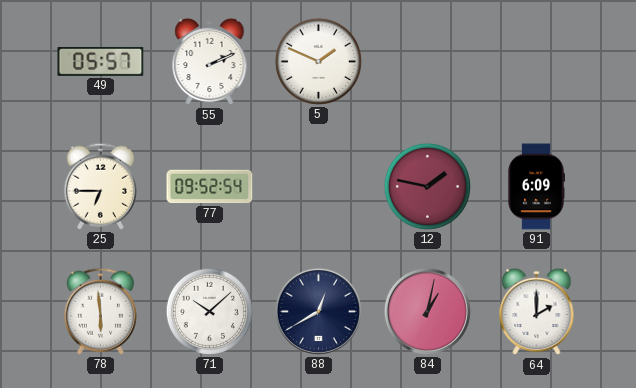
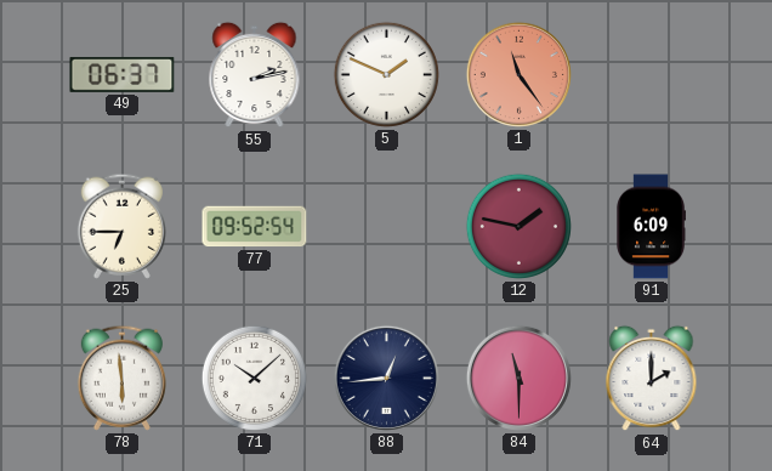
49: 05:57 -> 06:37
55: 2:11 -> 2:13
1: none -> 11:24
88: 12:40 -> 12:44
84: 1:02 -> 11:30
